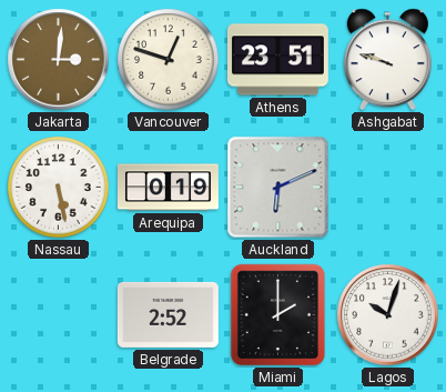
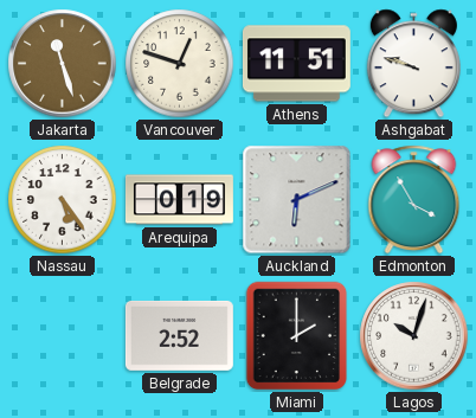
Jakarta: 3:01 -> 11:27
Athens: 23:51 -> 11:51
Nassau: 5:28 -> 5:24
Edmonton: none -> 3:55
